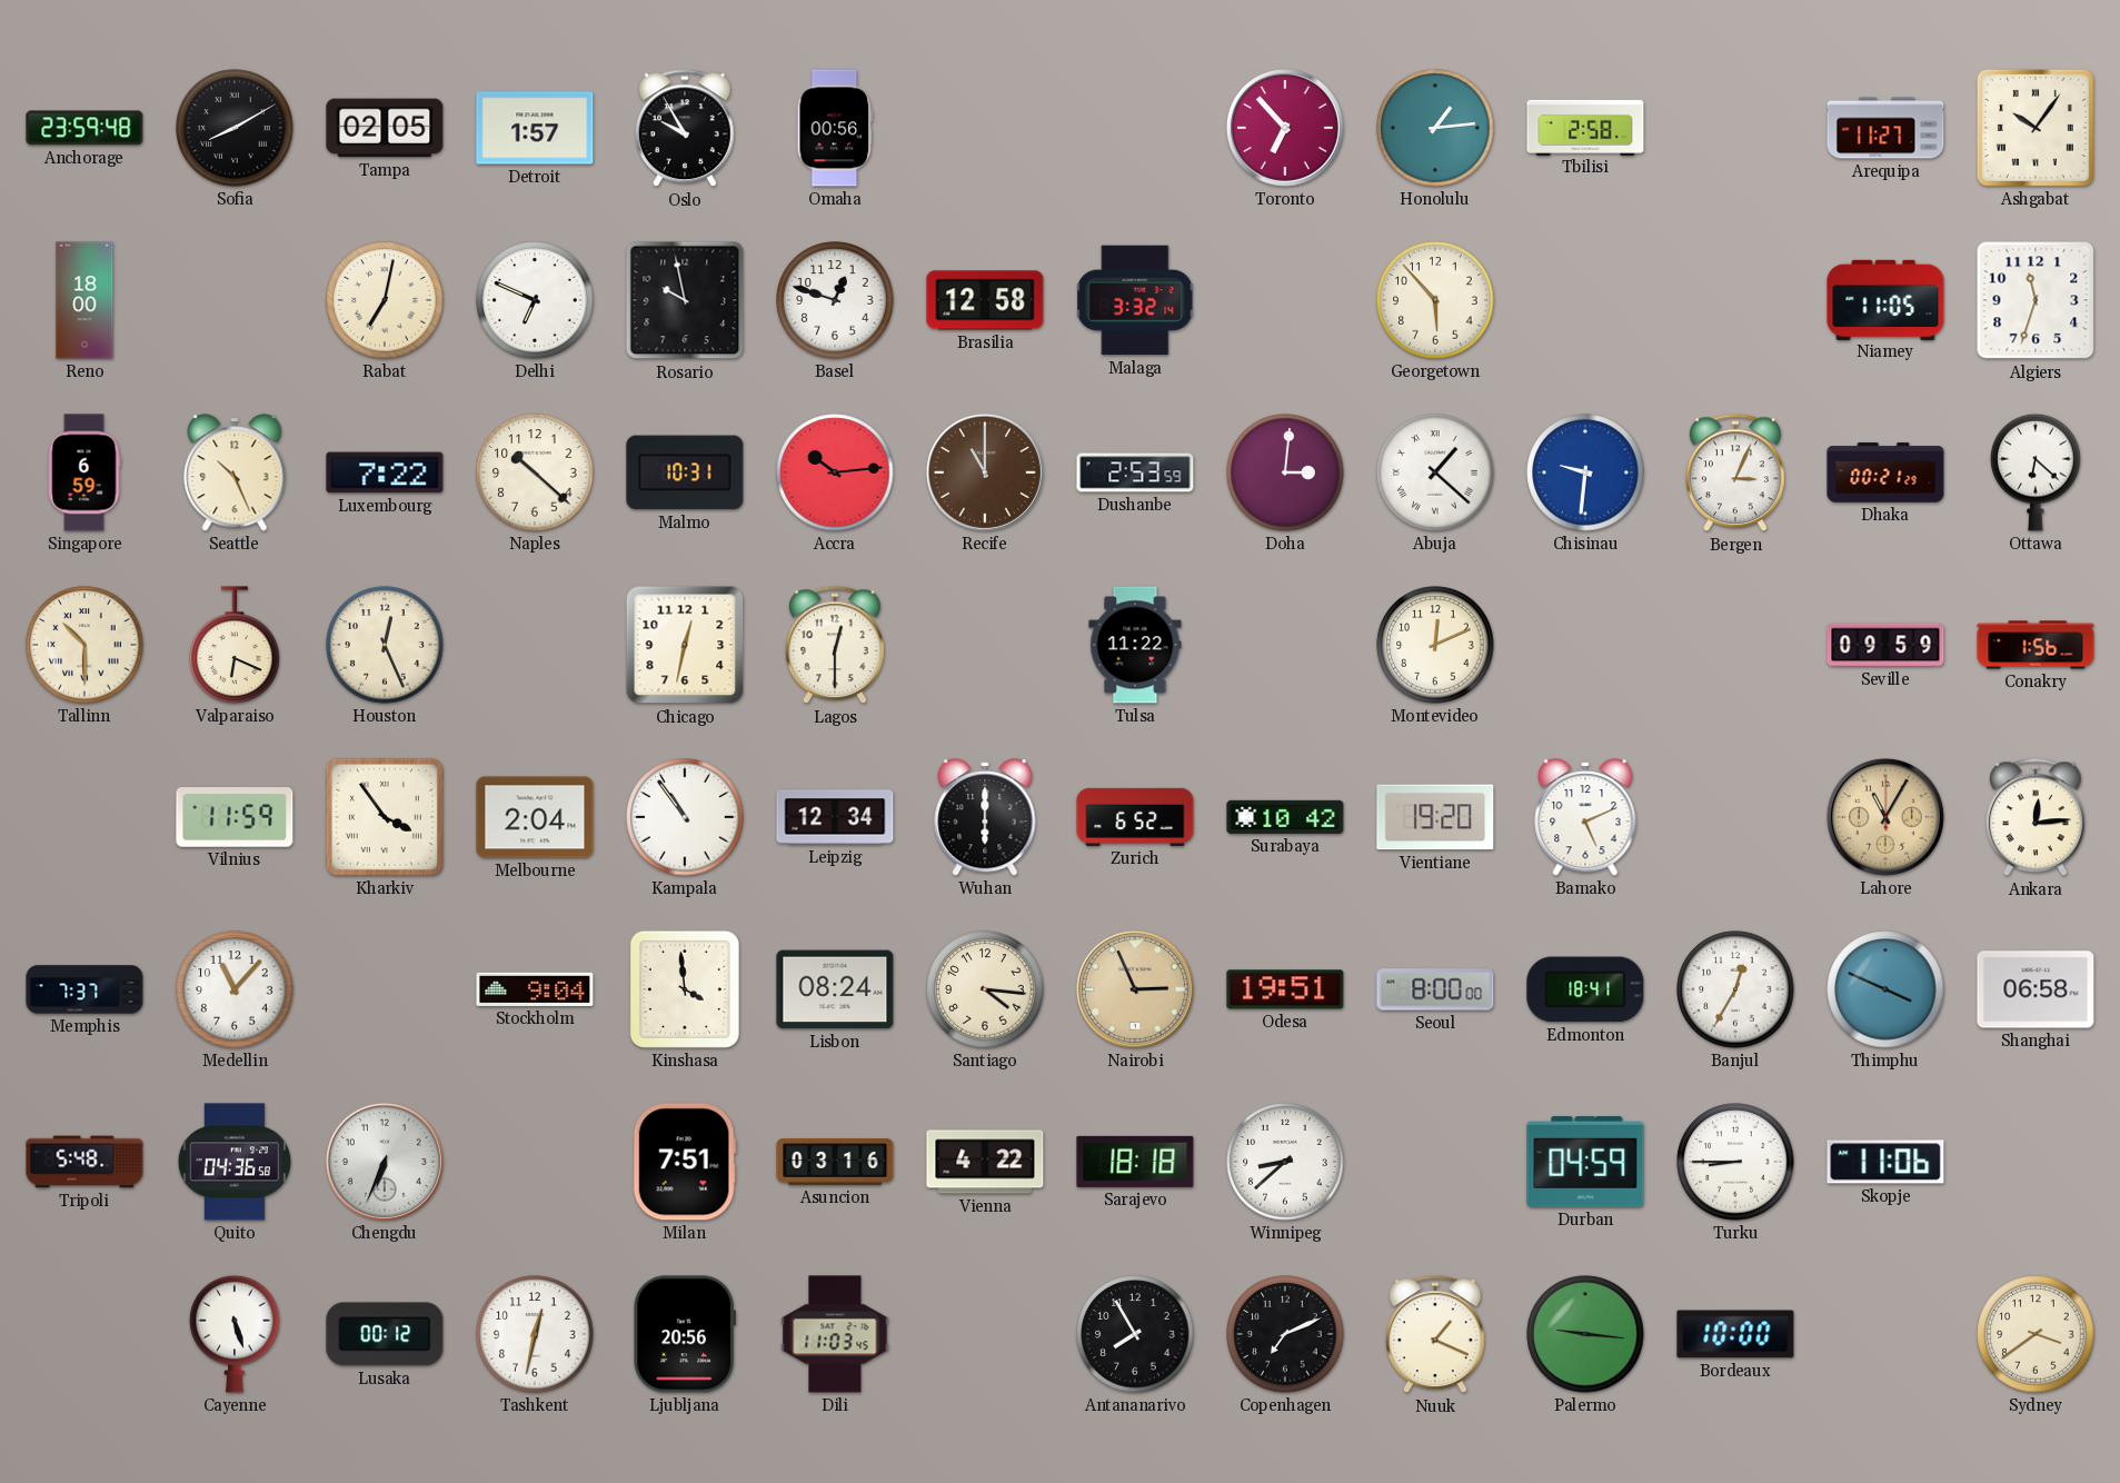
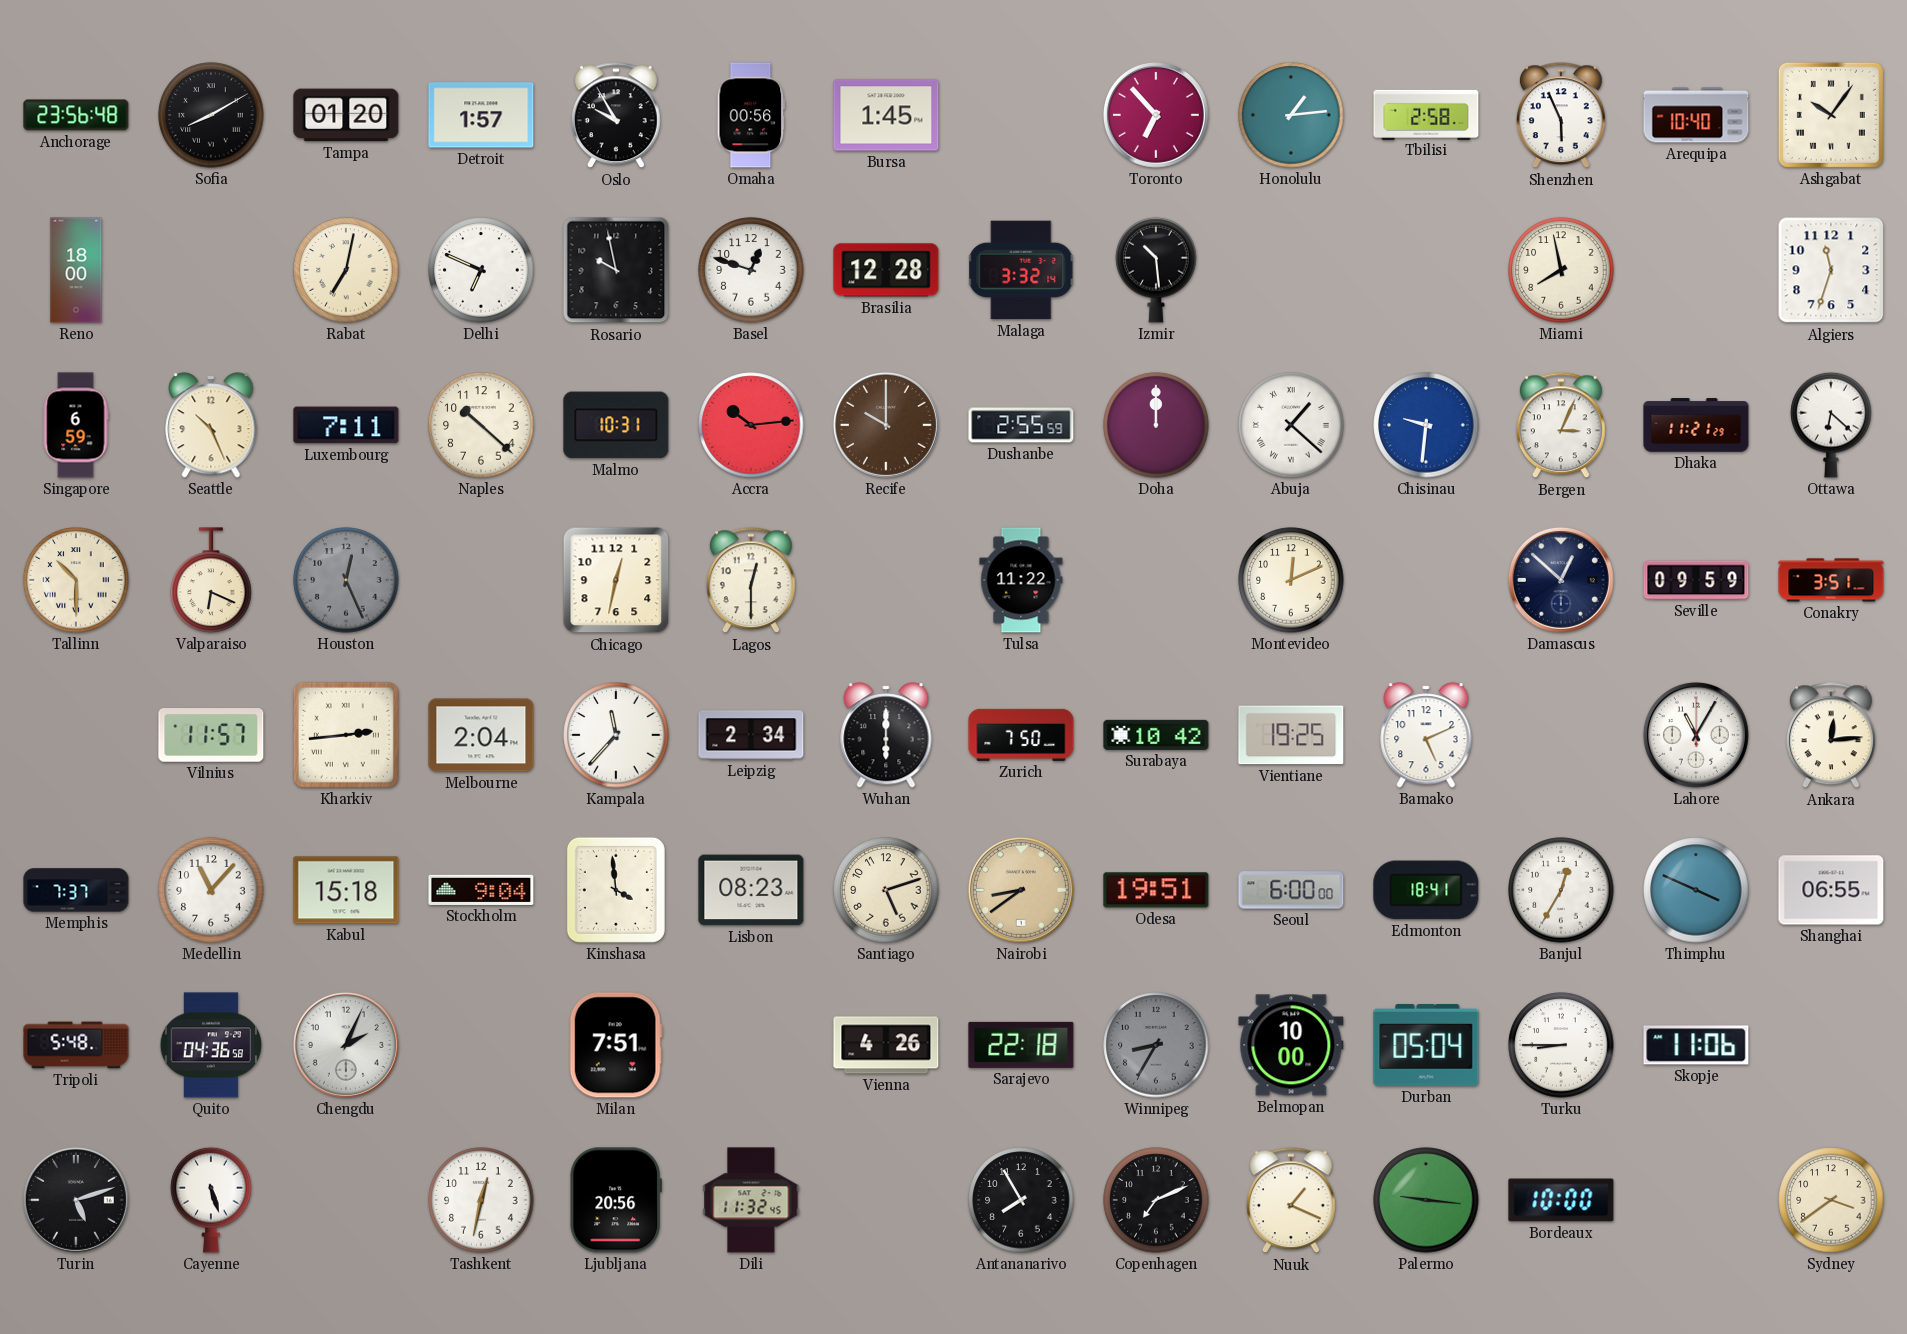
Anchorage: 23:59 -> 23:56
Tampa: 02:05 -> 01:20
Bursa: none -> 1:45
Shenzhen: none -> 5:56
Arequipa: 11:27 -> 10:40
Brasilia: 12:58 -> 12:28
Izmir: none -> 10:29
Georgetown: 5:53 -> none
Miami: none -> 7:58
Niamey: 11:05 -> none
Luxembourg: 7:22 -> 7:11
Recife: 11:00 -> 10:00
Dushanbe: 2:53 -> 2:55
Doha: 3:01 -> 12:00
Dhaka: 00:21 -> 11:21
Houston dial: cream -> grey
Damascus: none -> 12:52
Conakry: 1:56 -> 3:51
Vilnius: 11:59 -> 11:57
Kharkiv: 3:54 -> 2:44
Kampala: 10:54 -> 11:37
Leipzig: 12:34 -> 2:34
Zurich: 6:52 -> 7:50
Vientiane: 19:20 -> 19:25
Lahore dial: champagne -> white
Kabul: none -> 15:18
Lisbon: 08:24 -> 08:23
Santiago: 4:16 -> 5:12
Nairobi: 2:56 -> 8:39
Seoul: 8:00 -> 6:00
Shanghai: 06:58 -> 06:55
Chengdu: 6:34 -> 2:04
Asuncion: 03:16 -> none
Vienna: 4:22 -> 4:26
Sarajevo: 18:18 -> 22:18
Winnipeg: 8:38 -> 8:35
Winnipeg dial: white -> grey
Belmopan: none -> 10:00
Durban: 04:59 -> 05:04
Turin: none -> 5:12
Lusaka: 00:12 -> none
Dili: 11:03 -> 11:32
